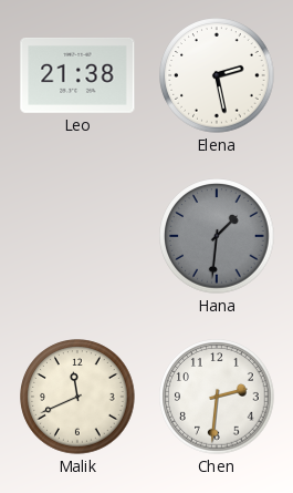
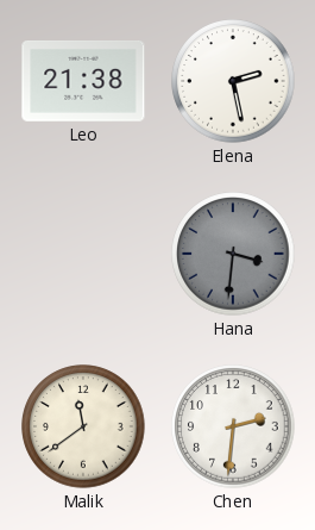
Hana: 1:31 -> 3:31
Malik: 11:41 -> 11:39
